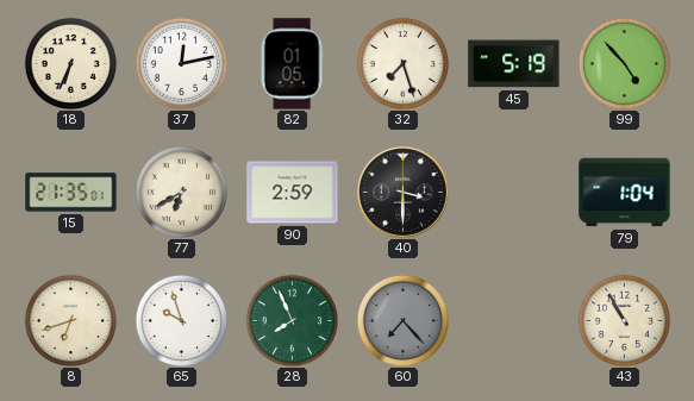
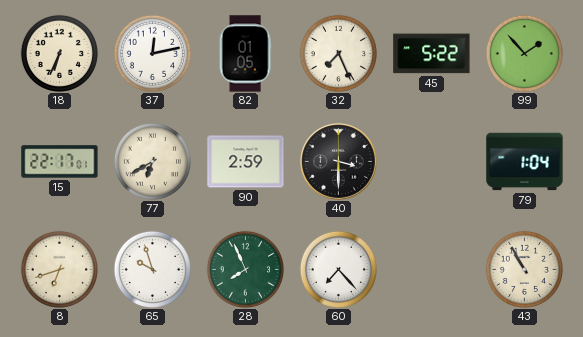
32: 7:27 -> 7:26
45: 5:19 -> 5:22
99: 4:53 -> 1:53
15: 21:35 -> 22:17
60 dial: grey -> white
